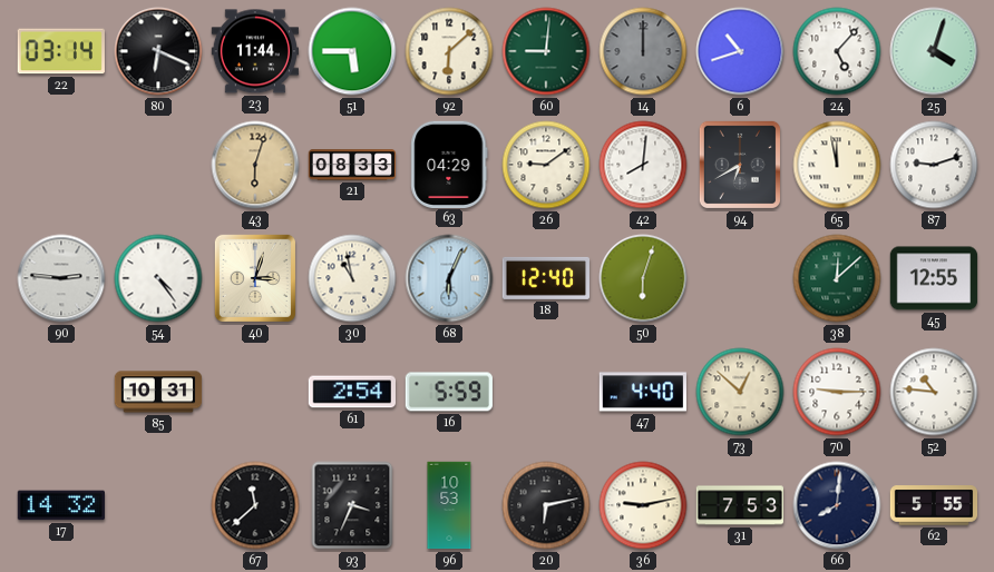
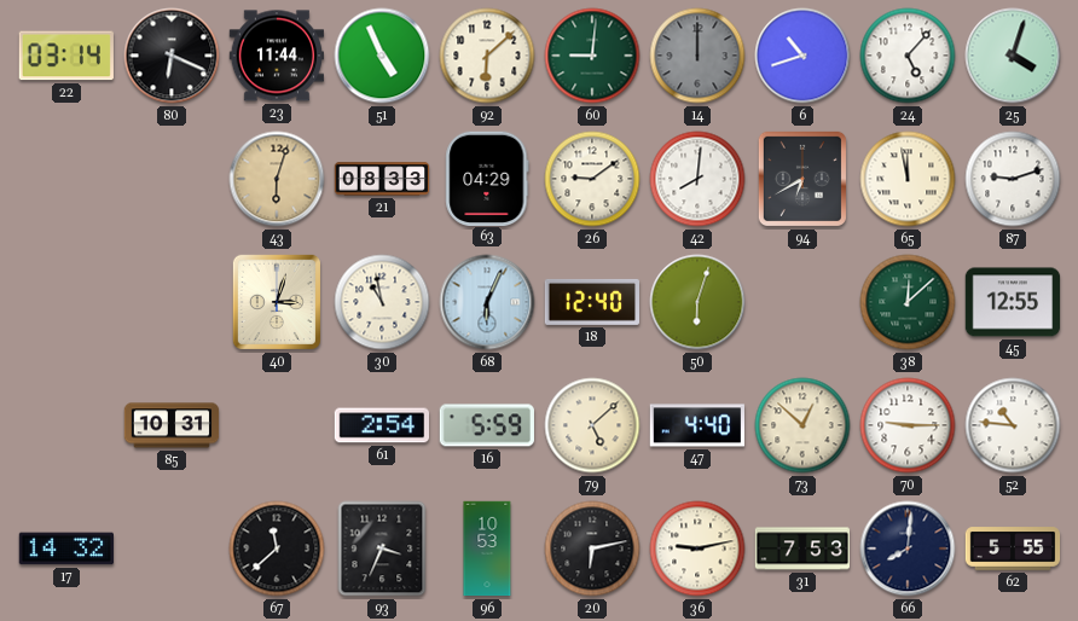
51: 5:45 -> 4:56
90: 2:46 -> none
54: 4:24 -> none
79: none -> 5:08
